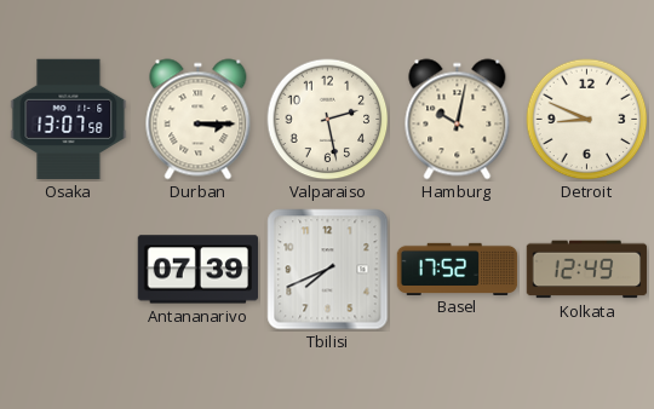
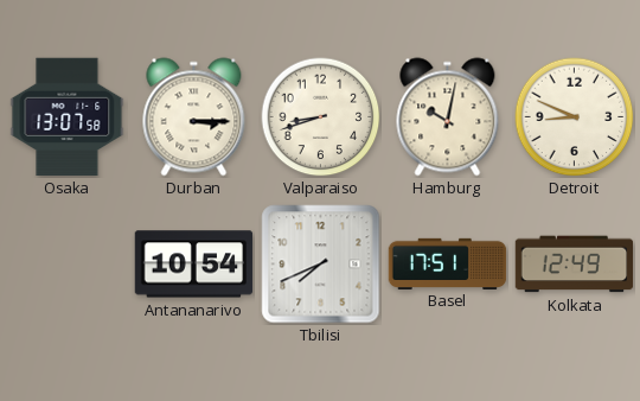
Valparaiso: 2:28 -> 8:42
Antananarivo: 07:39 -> 10:54
Basel: 17:52 -> 17:51
